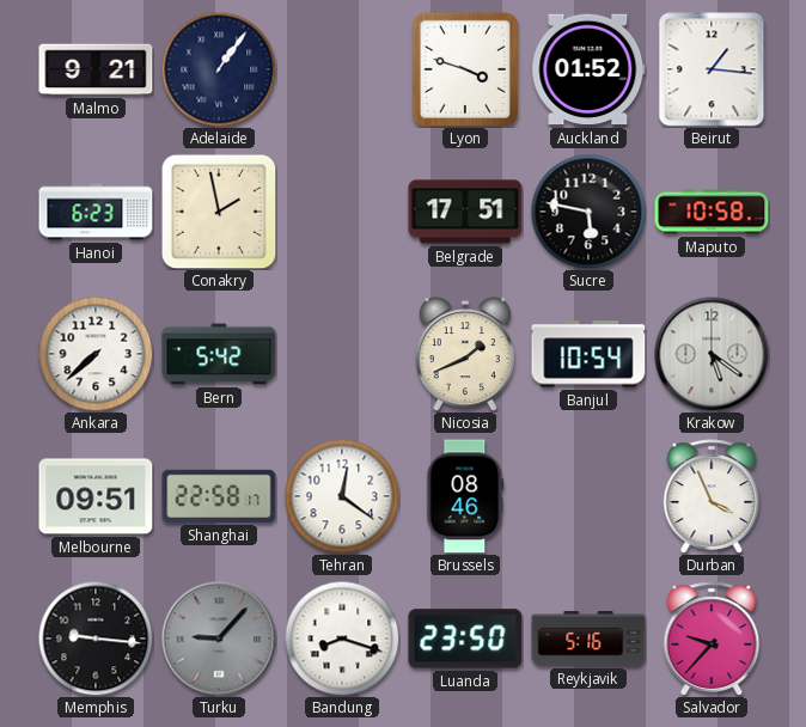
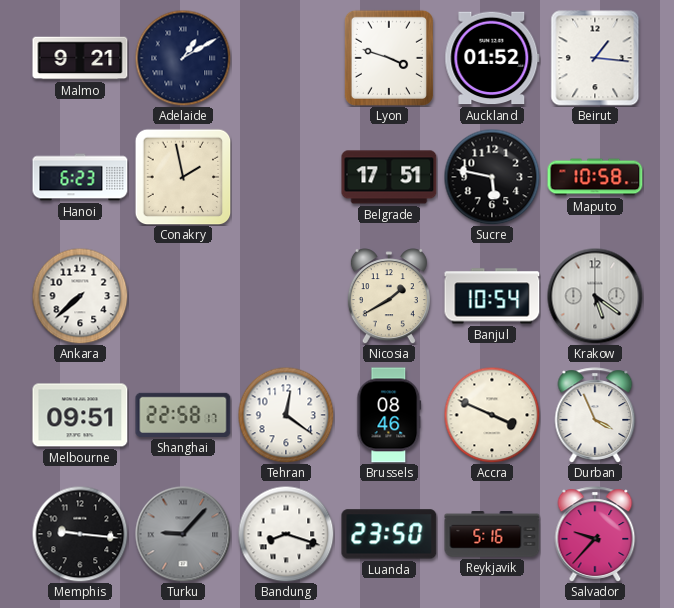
Adelaide: 1:06 -> 1:10
Bern: 5:42 -> none
Nicosia: 1:41 -> 1:40
Accra: none -> 3:49
